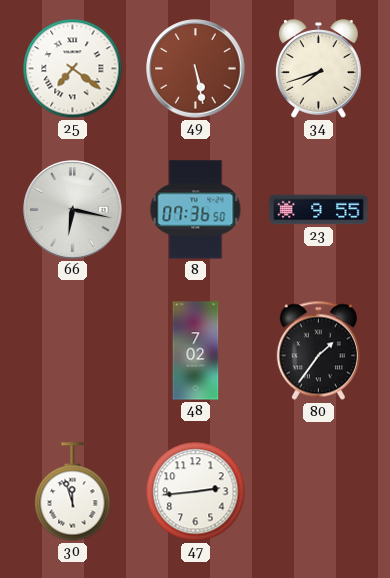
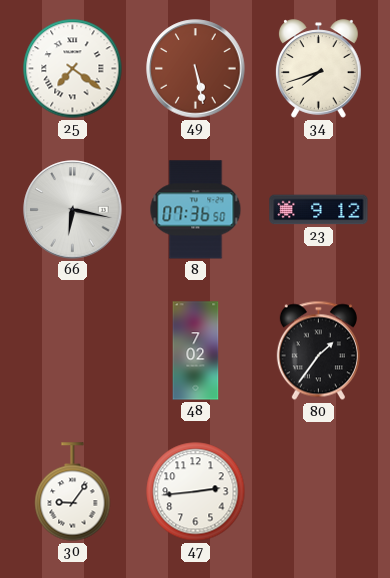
23: 9:55 -> 9:12
30: 11:57 -> 9:06
